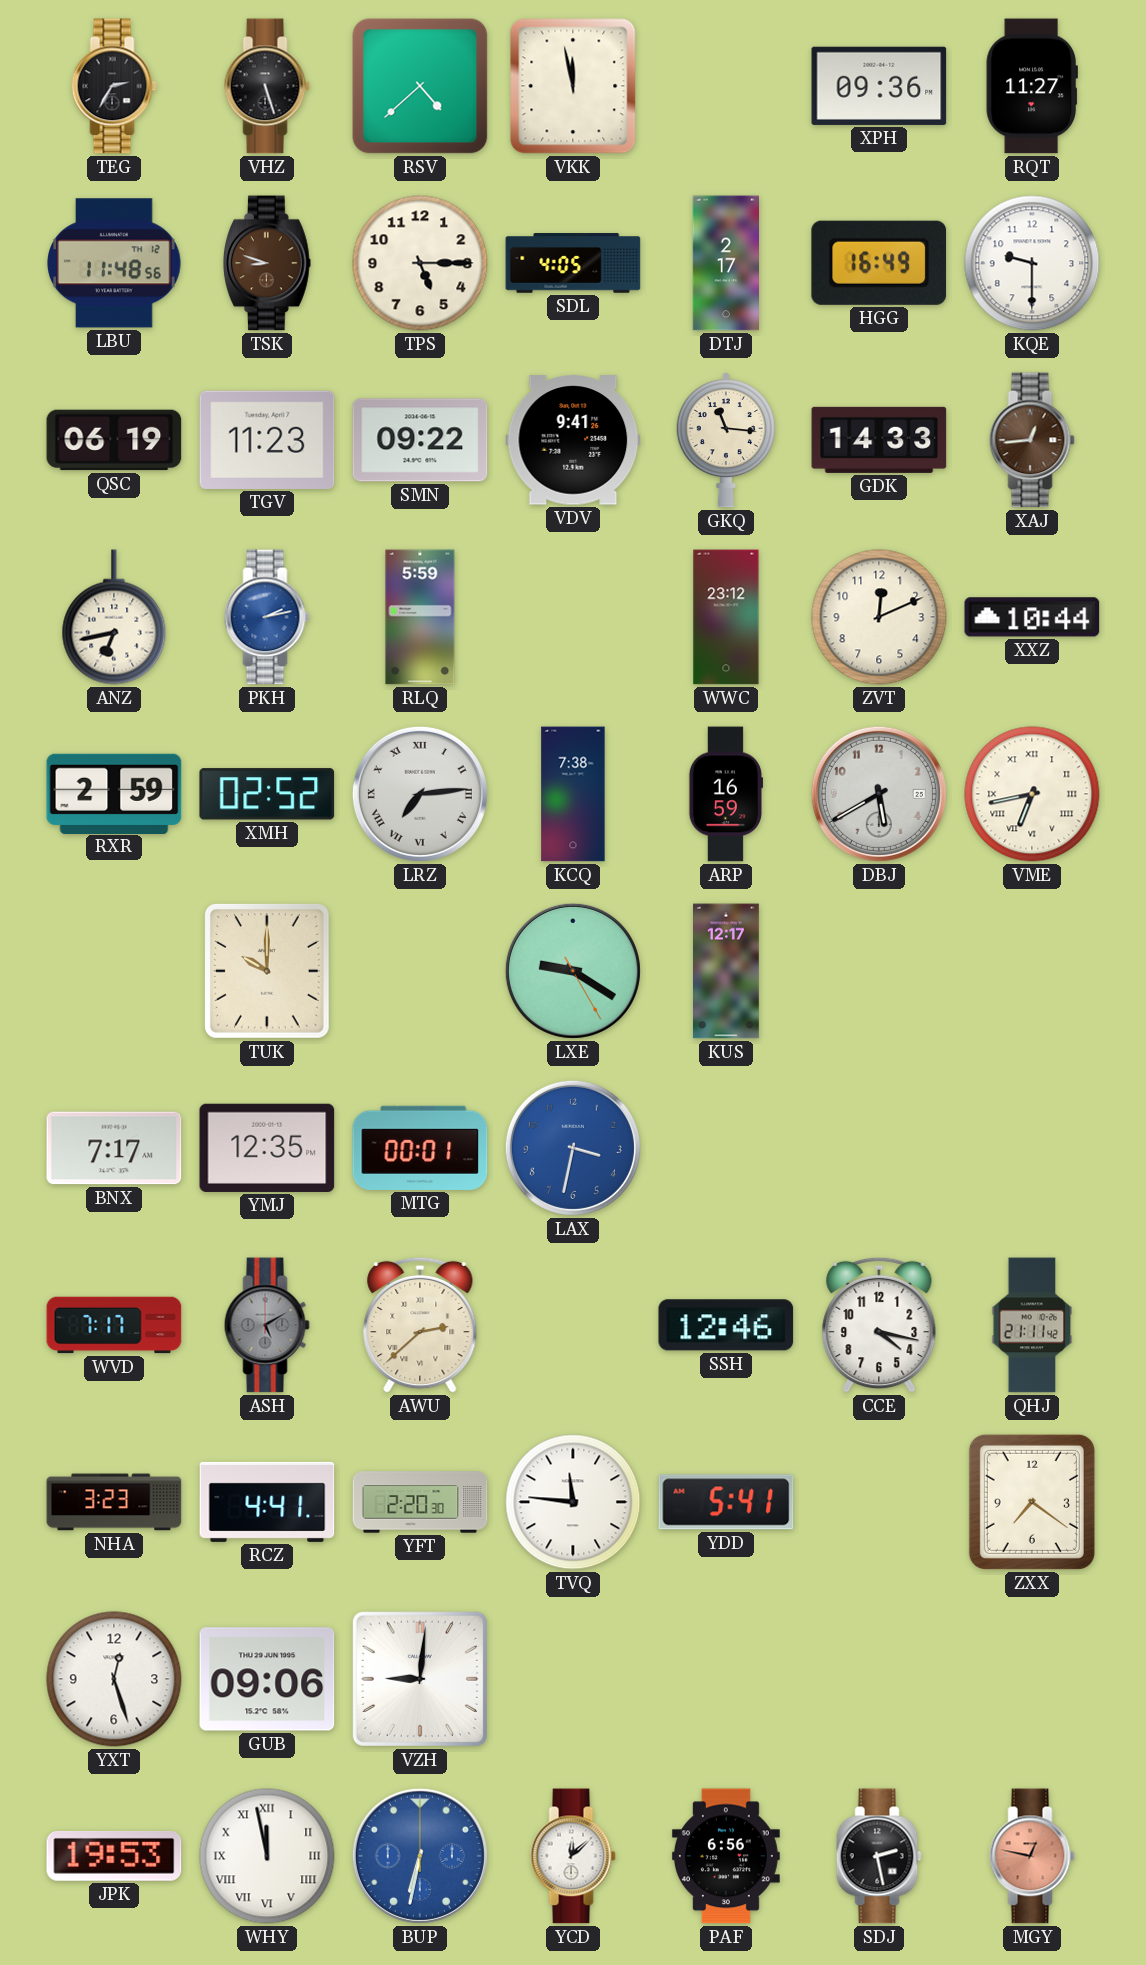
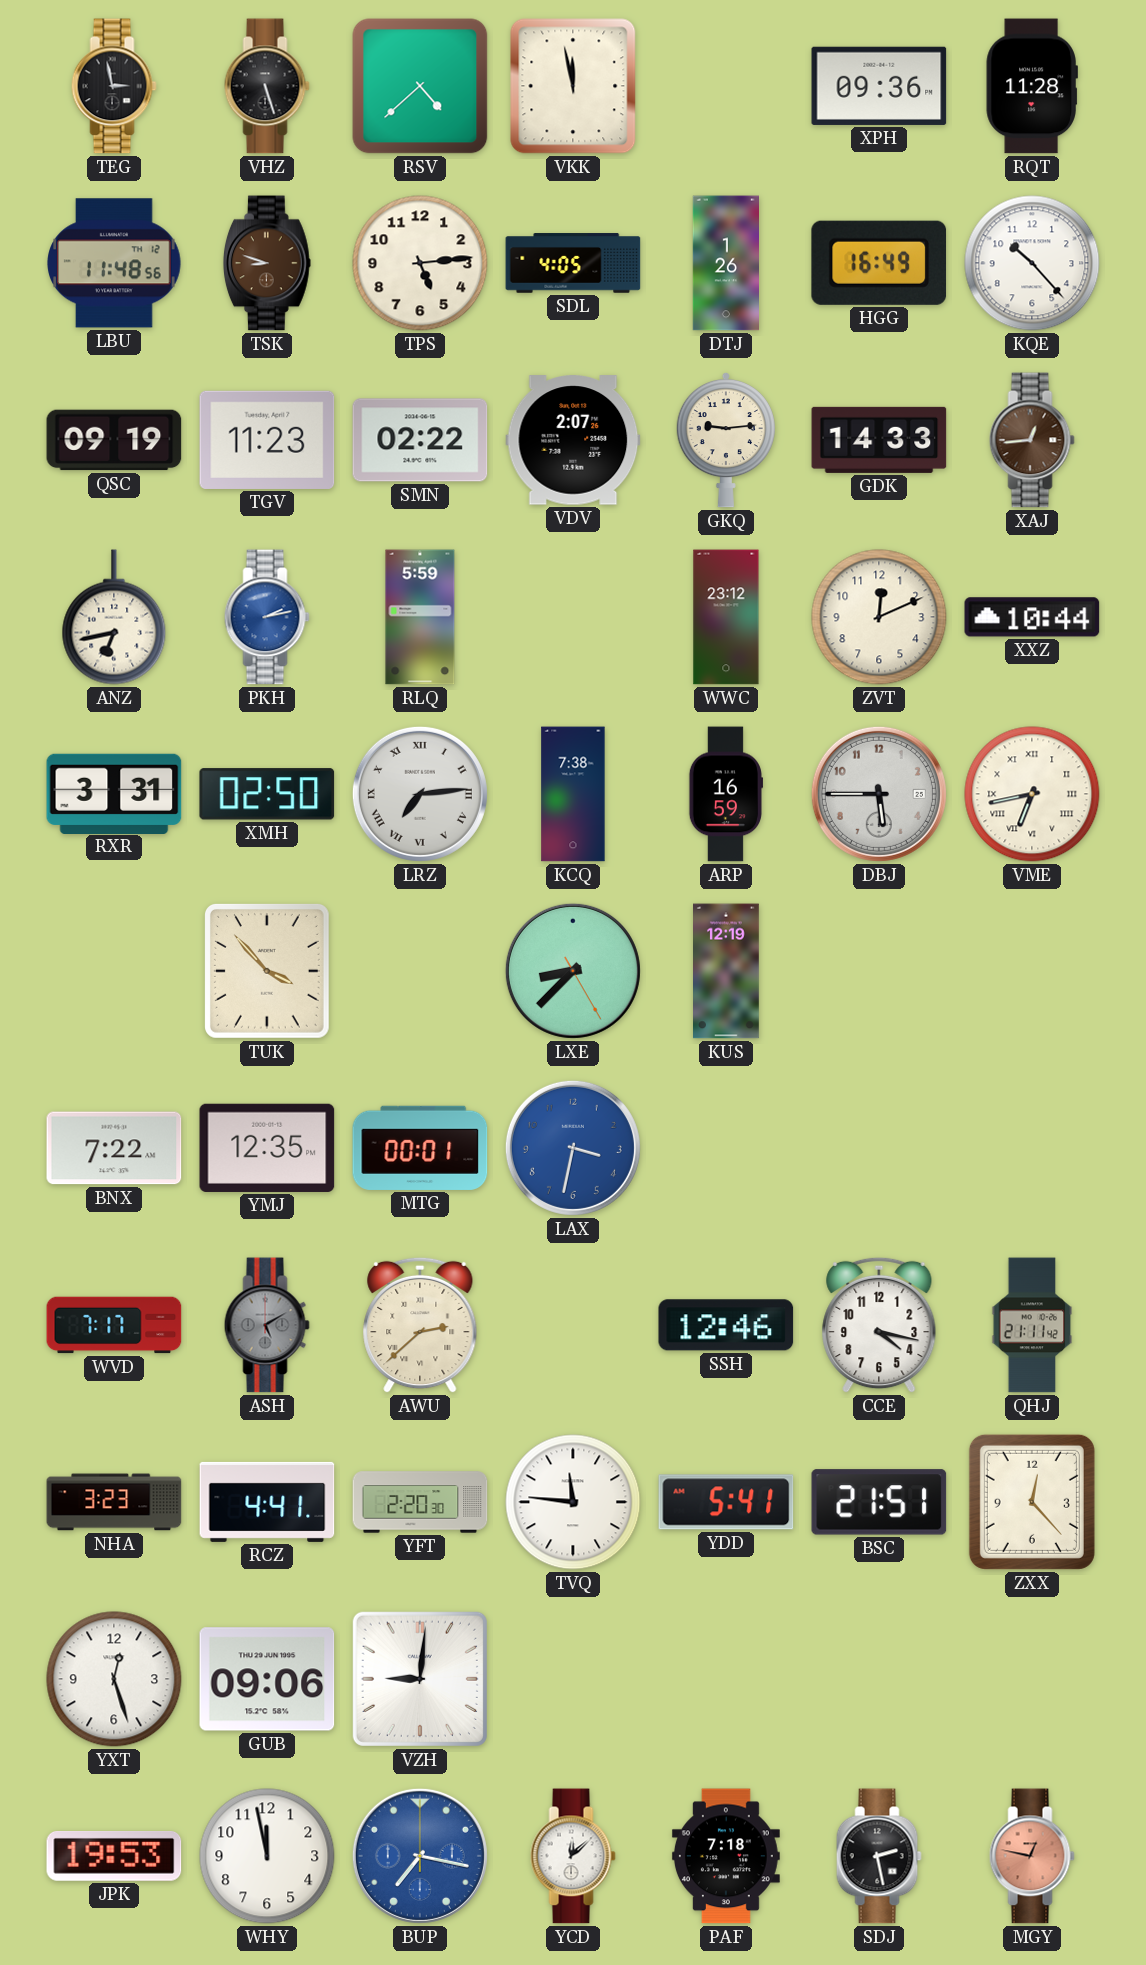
TEG: 2:35 -> 2:58
RQT: 11:27 -> 11:28
TPS: 5:15 -> 5:14
DTJ: 2:17 -> 1:26
KQE: 9:30 -> 10:23
QSC: 06:19 -> 09:19
SMN: 09:22 -> 02:22
VDV: 9:41 -> 2:07
GKQ: 11:16 -> 9:14
RXR: 2:59 -> 3:31
XMH: 02:52 -> 02:50
DBJ: 5:40 -> 5:45
TUK: 10:00 -> 3:53
LXE: 9:20 -> 8:37
KUS: 12:17 -> 12:19
BNX: 7:17 -> 7:22
BSC: none -> 21:51
ZXX: 7:21 -> 12:23
WHY numerals: Roman -> Arabic
BUP: 6:32 -> 7:17
PAF: 6:56 -> 7:18
